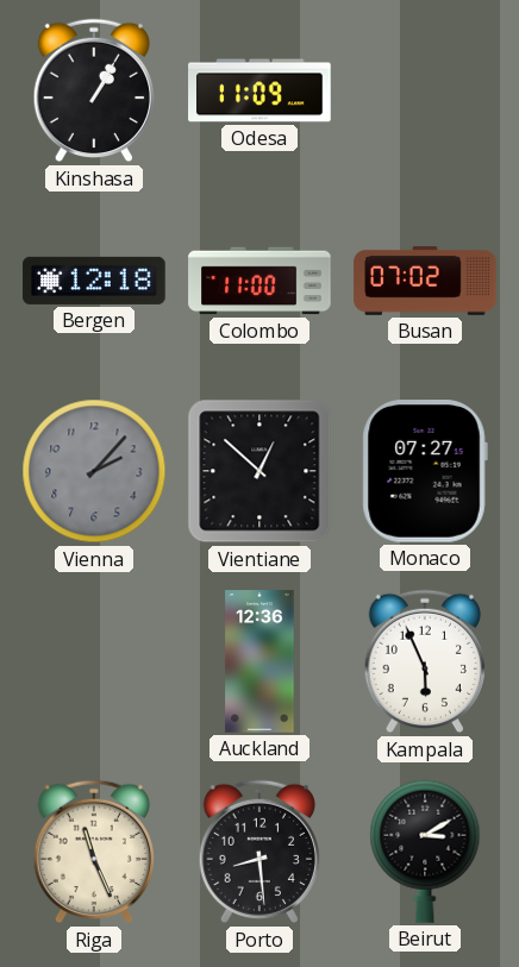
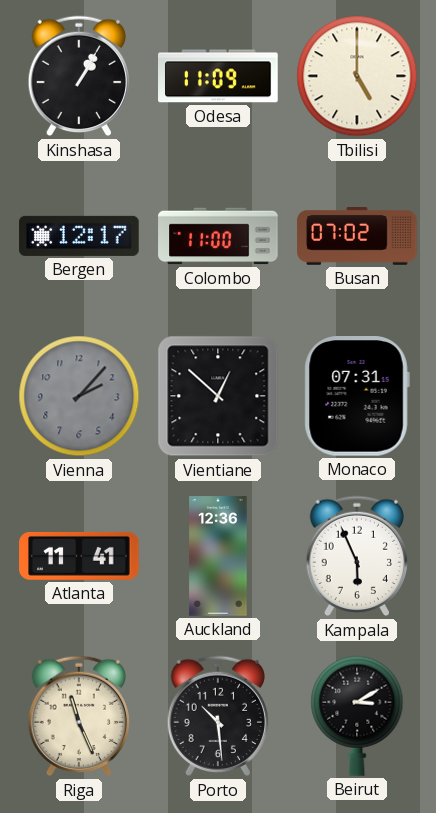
Tbilisi: none -> 5:00
Bergen: 12:18 -> 12:17
Monaco: 07:27 -> 07:31
Atlanta: none -> 11:41
Porto: 8:29 -> 10:29
